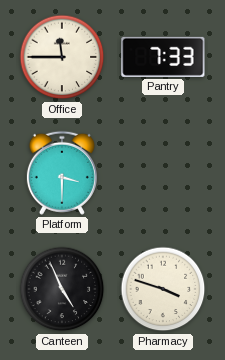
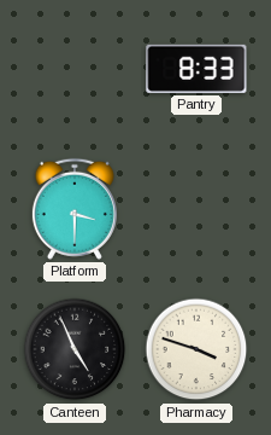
Office: 11:45 -> none
Pantry: 7:33 -> 8:33
